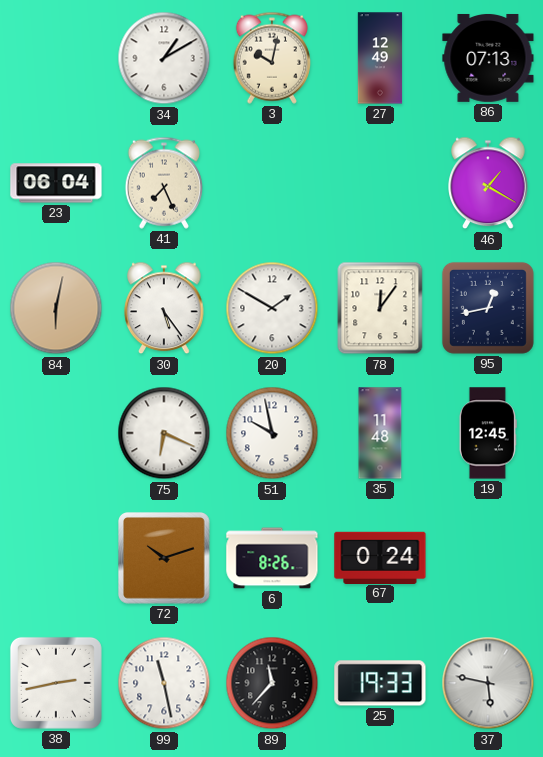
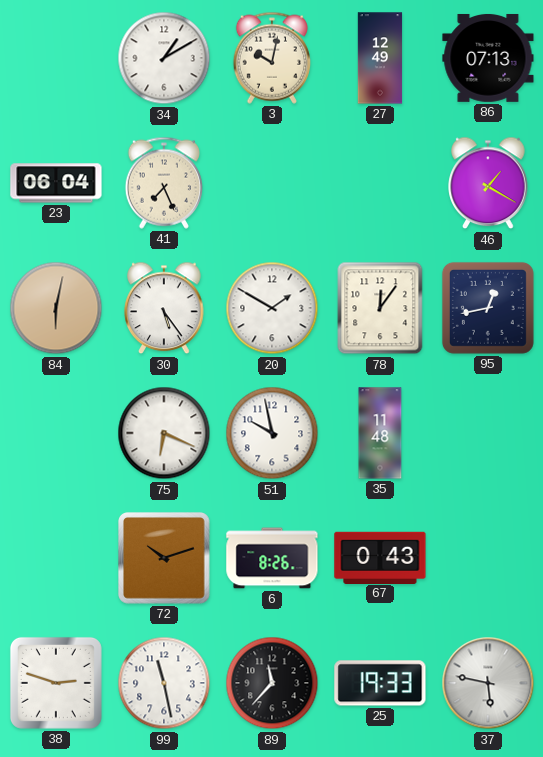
19: 12:45 -> none
67: 0:24 -> 0:43
38: 2:43 -> 2:48
